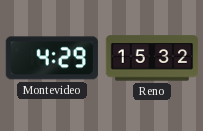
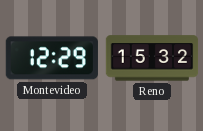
Montevideo: 4:29 -> 12:29
